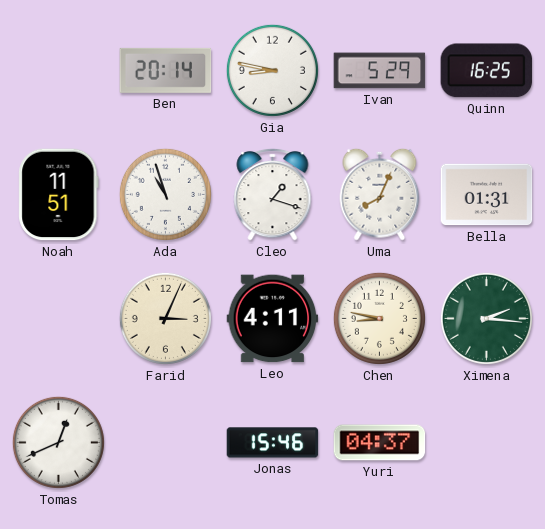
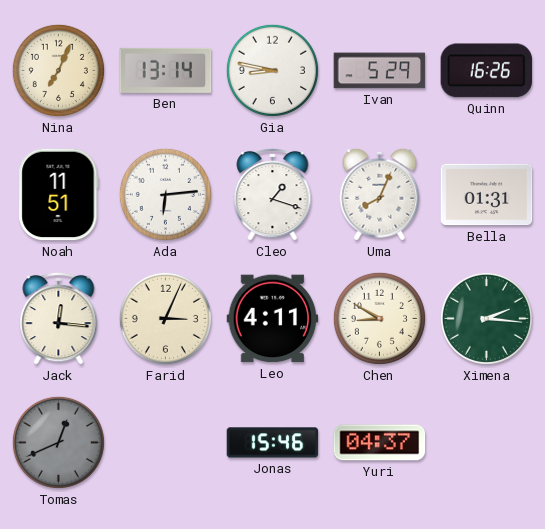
Nina: none -> 7:04
Ben: 20:14 -> 13:14
Quinn: 16:25 -> 16:26
Ada: 10:57 -> 6:14
Jack: none -> 12:16
Chen: 8:47 -> 8:50
Tomas dial: white -> grey
